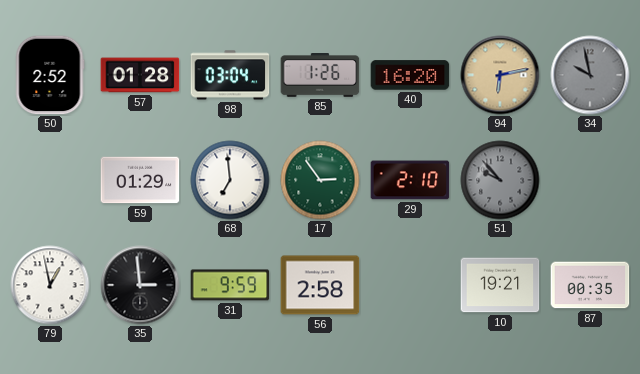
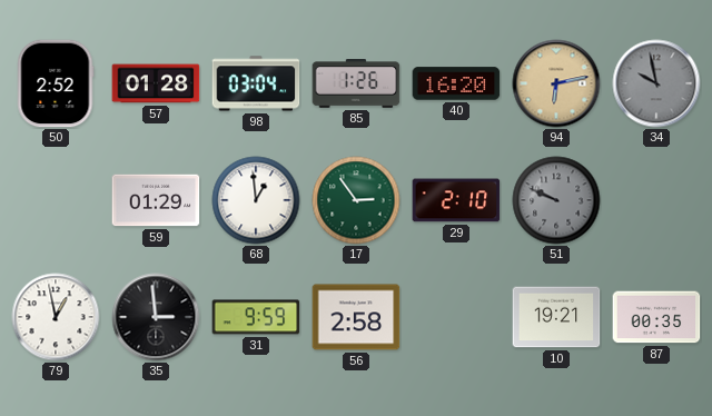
68: 6:59 -> 12:59
51: 9:53 -> 9:49
